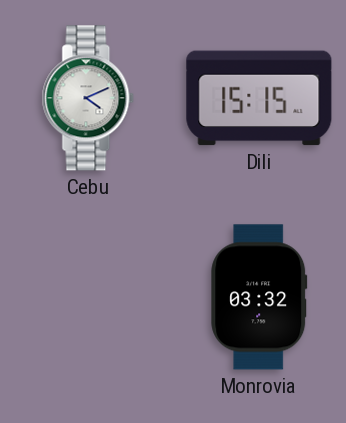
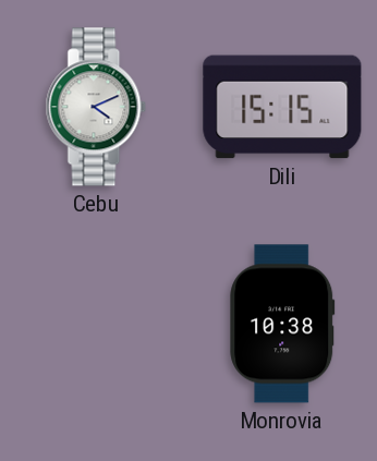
Monrovia: 03:32 -> 10:38
